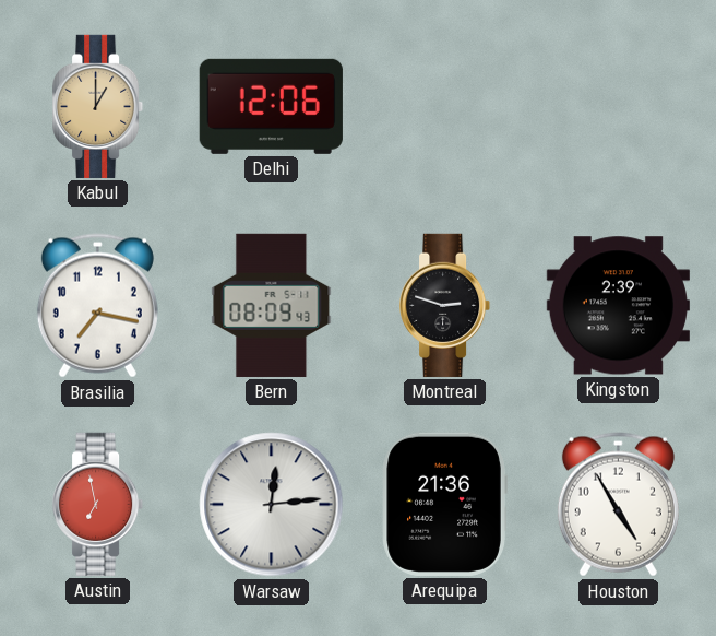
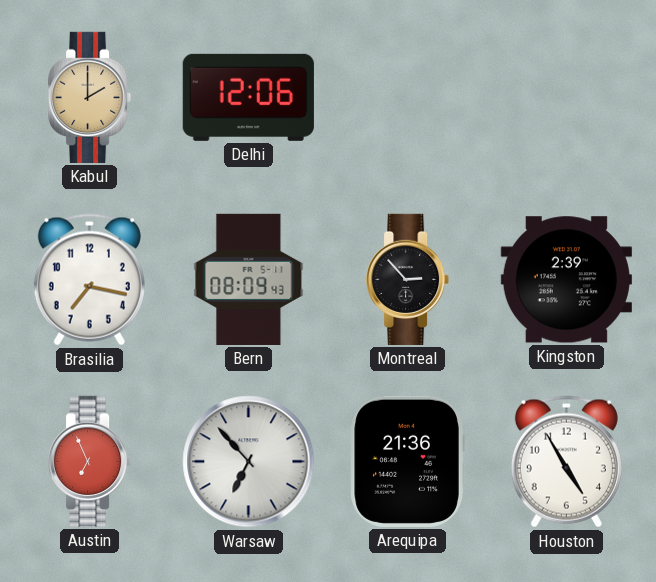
Kabul: 1:00 -> 2:00
Montreal: 2:48 -> 2:53
Austin: 6:58 -> 6:56
Warsaw: 12:14 -> 6:53
